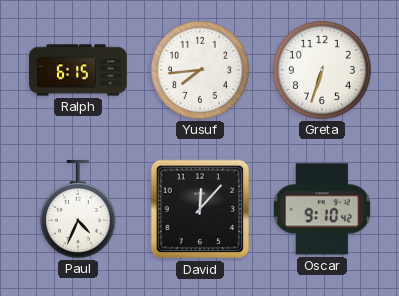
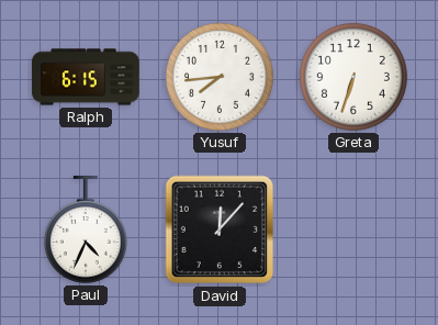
Oscar: 9:10 -> none
